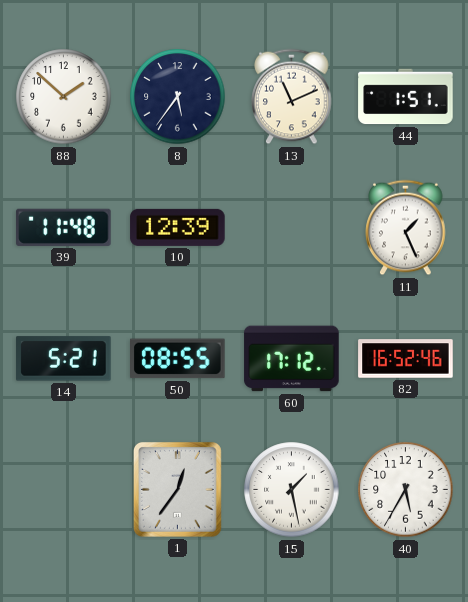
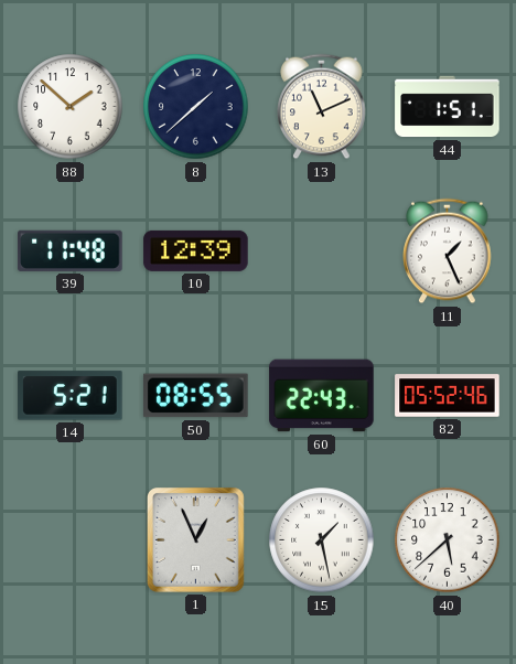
8: 5:36 -> 1:38
60: 17:12 -> 22:43
82: 16:52 -> 05:52
1: 12:36 -> 12:56
40: 5:35 -> 5:38
